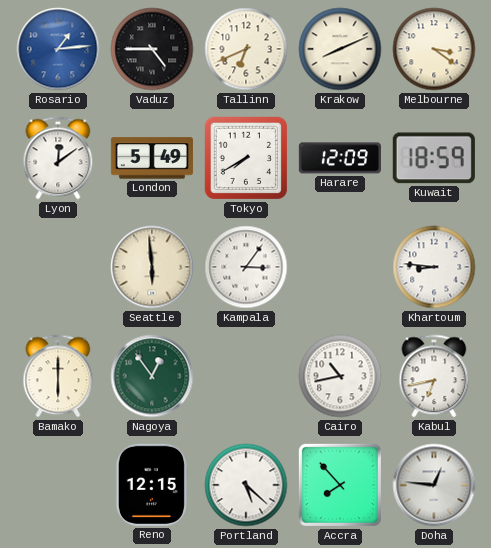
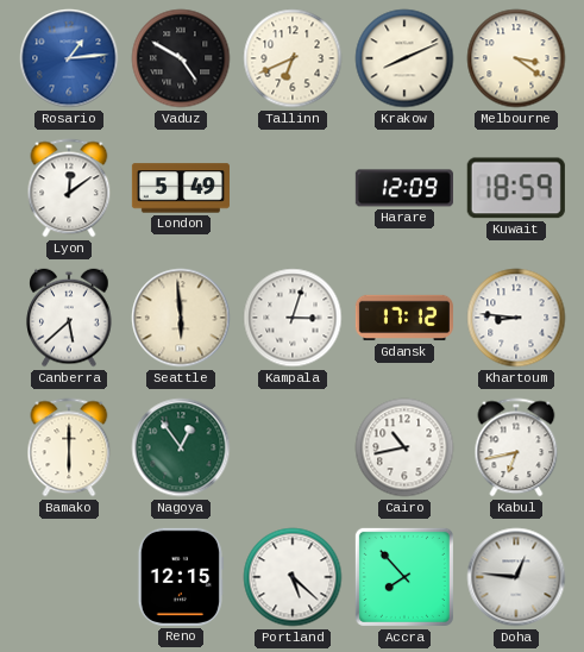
Vaduz: 4:45 -> 4:50
Tokyo: 7:40 -> none
Canberra: none -> 5:38
Kampala: 3:06 -> 3:03
Gdansk: none -> 17:12
